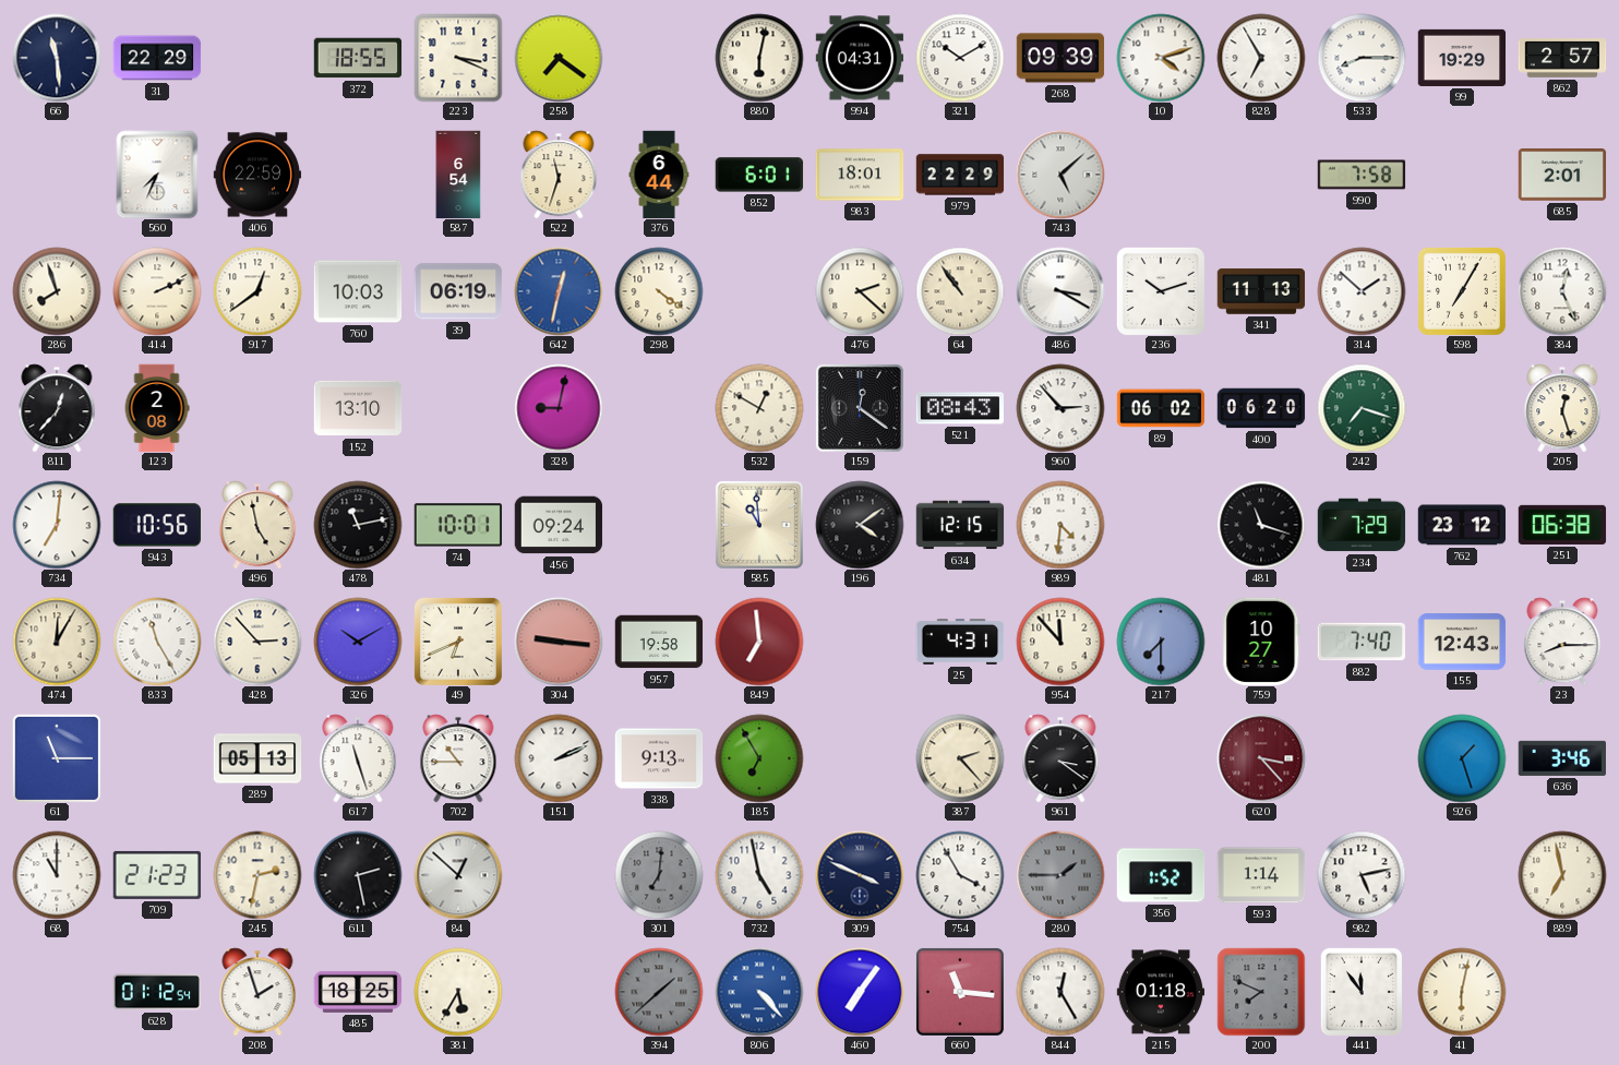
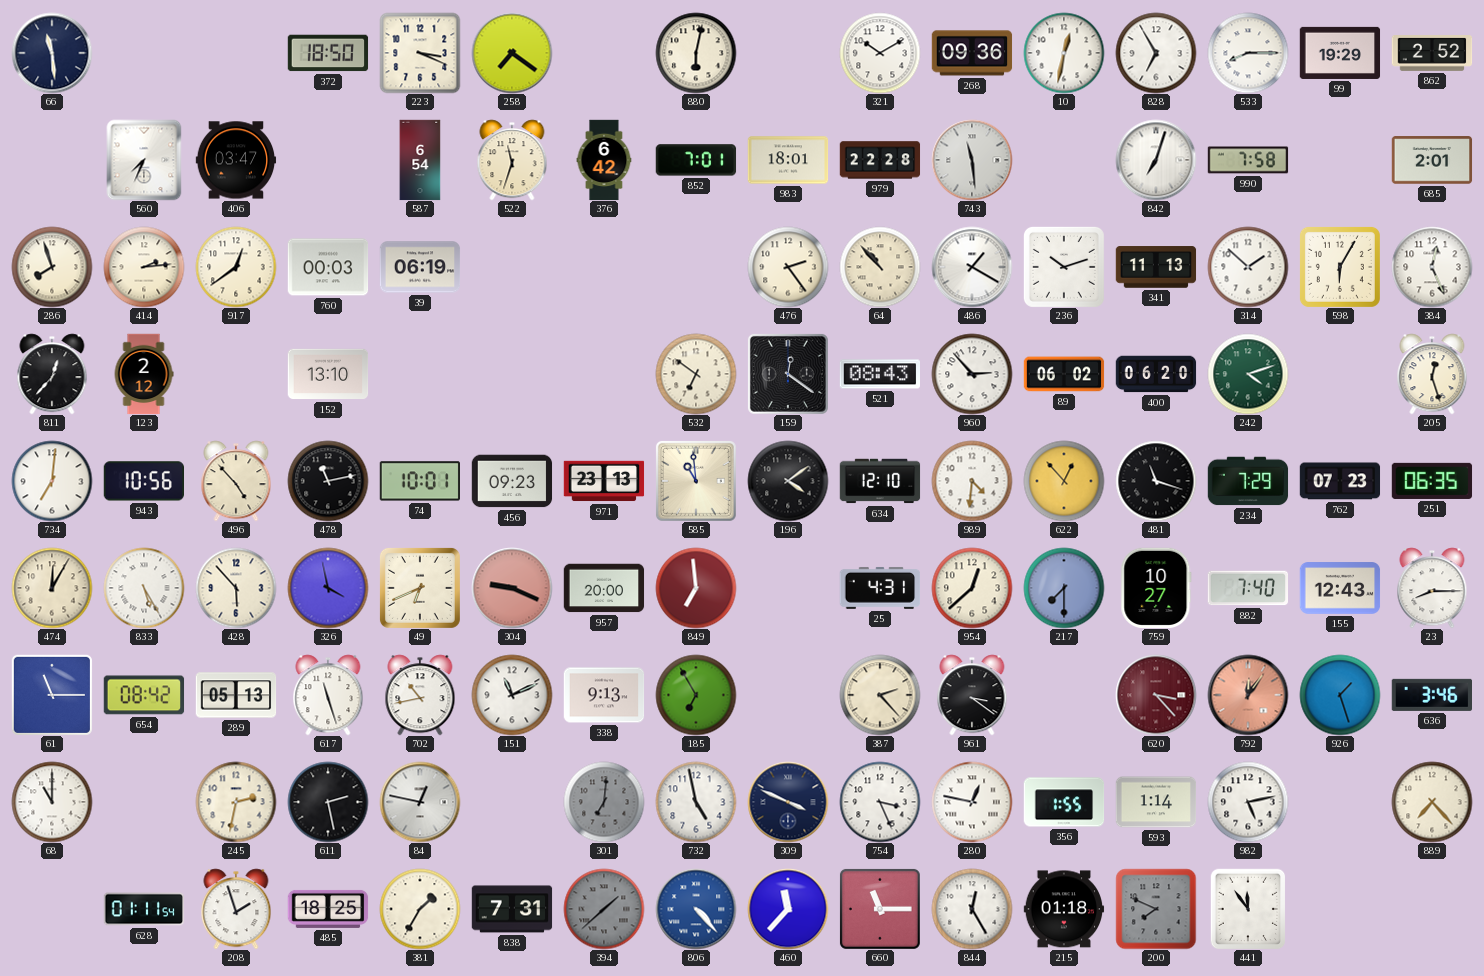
31: 22:29 -> none
372: 18:55 -> 18:50
994: 04:31 -> none
268: 09:39 -> 09:36
10: 4:12 -> 12:32
862: 2:57 -> 2:52
406: 22:59 -> 03:47
376: 6:44 -> 6:42
852: 6:01 -> 7:01
979: 22:29 -> 22:28
743: 5:08 -> 11:29
842: none -> 7:03
414: 2:11 -> 2:14
760: 10:03 -> 00:03
642: 12:32 -> none
298: 4:21 -> none
476: 2:22 -> 2:24
64: 10:54 -> 10:53
486: 3:20 -> 1:20
598: 7:05 -> 6:05
123: 2:08 -> 2:12
328: 9:02 -> none
532: 12:50 -> 6:51
242: 7:18 -> 4:12
496: 4:58 -> 4:53
456: 09:24 -> 09:23
971: none -> 23:13
634: 12:15 -> 12:10
622: none -> 12:53
762: 23:12 -> 07:23
251: 06:38 -> 06:35
833: 11:25 -> 5:25
428: 2:53 -> 5:53
326: 10:10 -> 3:58
304: 9:16 -> 9:19
957: 19:58 -> 20:00
954: 11:53 -> 12:38
654: none -> 08:42
702: 10:45 -> 10:43
151: 2:11 -> 11:11
792: none -> 12:06
709: 21:23 -> none
84: 12:52 -> 12:47
754: 3:55 -> 3:26
280: 1:45 -> 12:47
280 dial: grey -> white
356: 1:52 -> 1:55
889: 6:58 -> 7:23
628: 01:12 -> 01:11
381: 5:35 -> 1:35
838: none -> 7:31
460: 7:06 -> 11:37
660: 11:16 -> 11:15
41: 6:02 -> none
